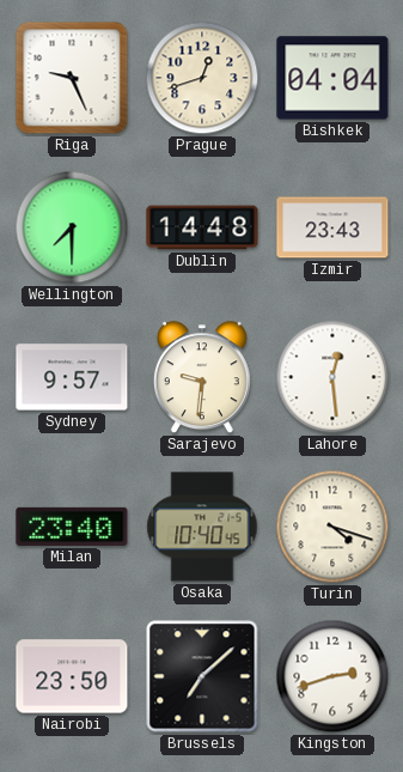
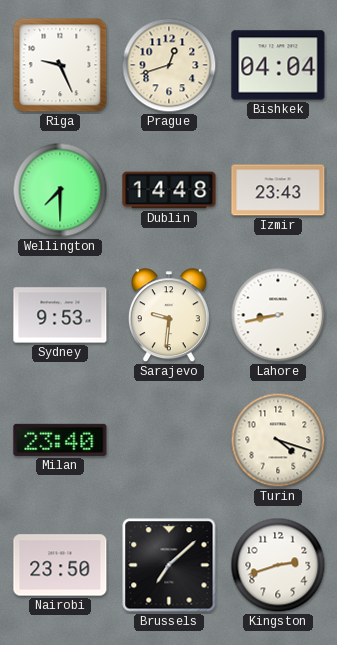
Sydney: 9:57 -> 9:53
Lahore: 12:29 -> 8:43
Osaka: 10:40 -> none
